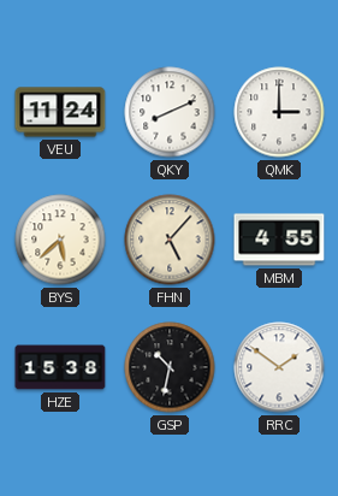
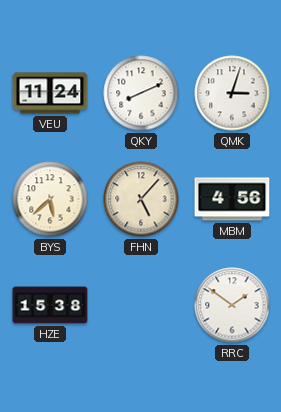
QMK: 3:00 -> 3:03
MBM: 4:55 -> 4:56
GSP: 10:32 -> none
